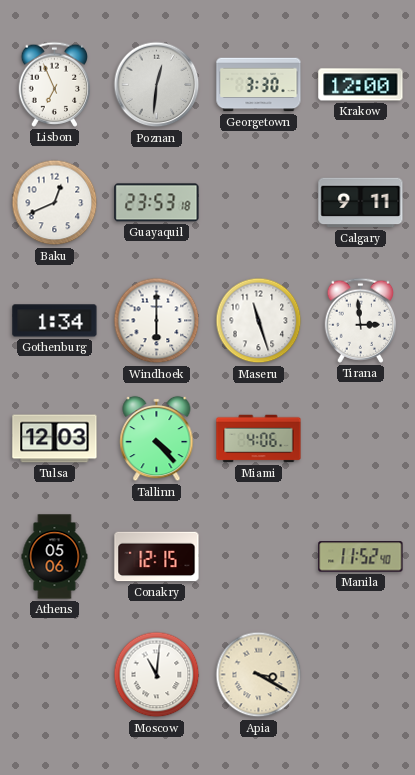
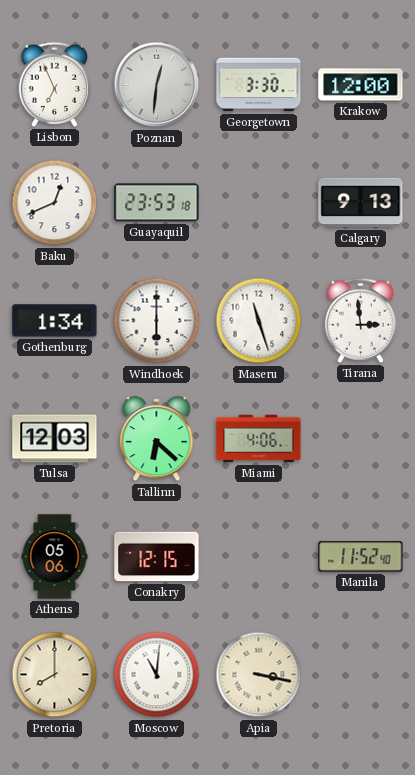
Calgary: 9:11 -> 9:13
Tallinn: 4:23 -> 6:22
Pretoria: none -> 8:00
Apia: 3:20 -> 3:17
